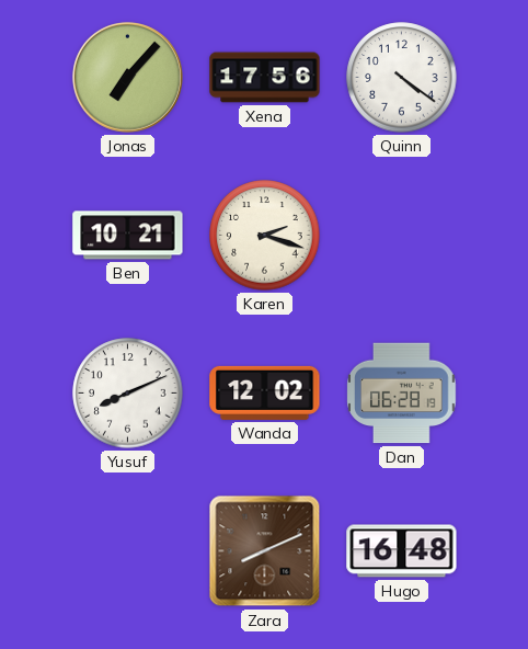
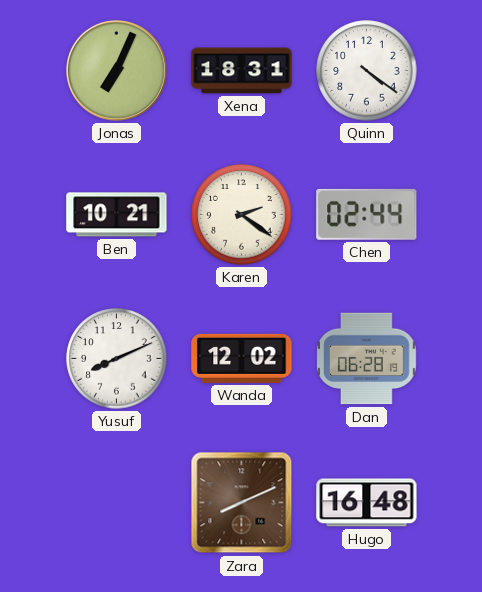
Jonas: 7:07 -> 7:04
Xena: 17:56 -> 18:31
Karen: 2:18 -> 2:21
Chen: none -> 02:44
